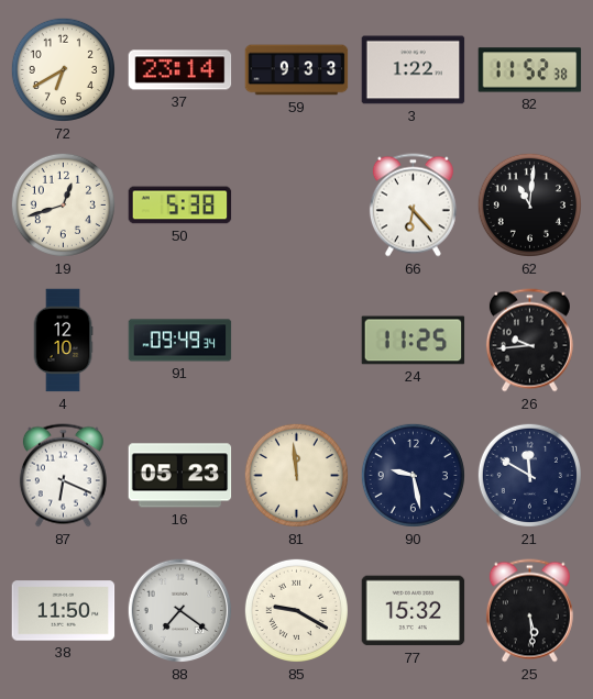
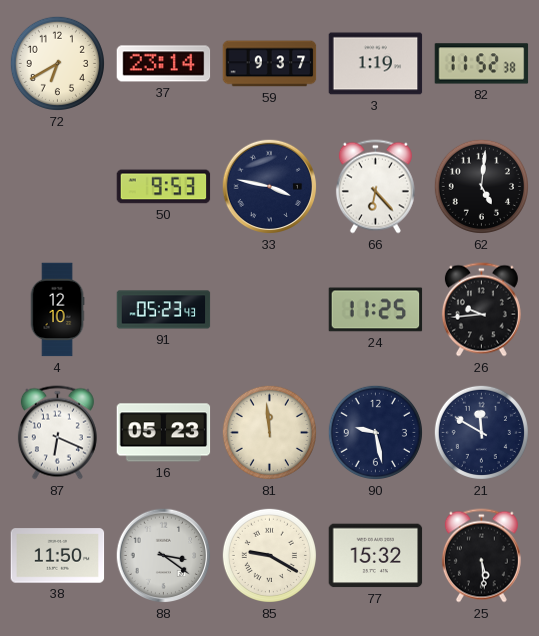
59: 9:33 -> 9:37
3: 1:22 -> 1:19
19: 12:42 -> none
50: 5:38 -> 9:53
33: none -> 3:47
62: 11:01 -> 5:01
91: 09:49 -> 05:23
88: 7:21 -> 3:21
